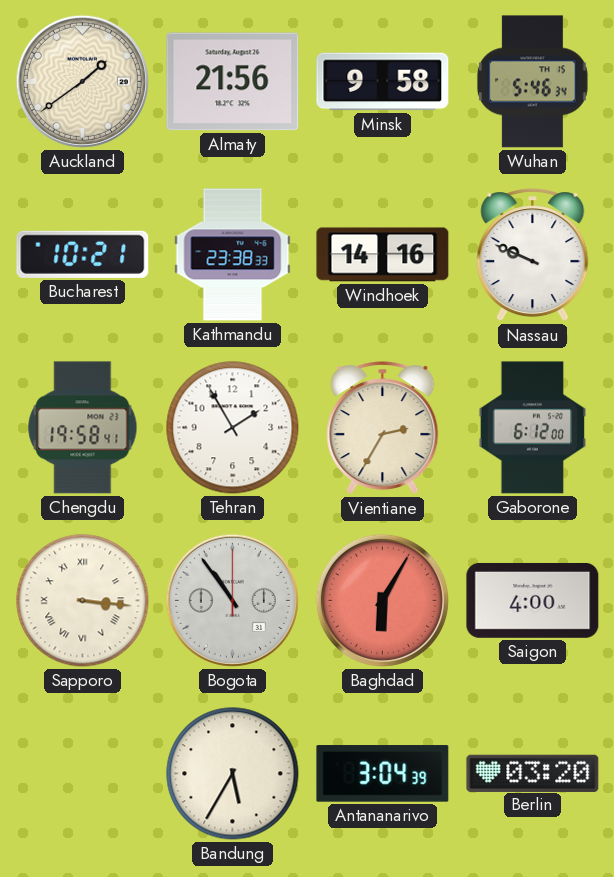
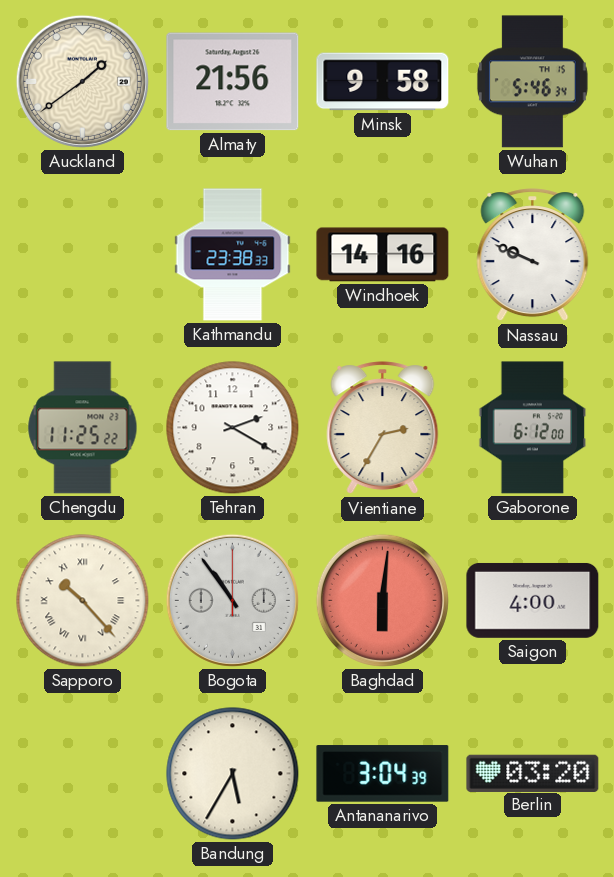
Bucharest: 10:21 -> none
Chengdu: 19:58 -> 11:25
Tehran: 1:55 -> 2:20
Sapporo: 3:16 -> 10:23
Baghdad: 6:05 -> 6:01
